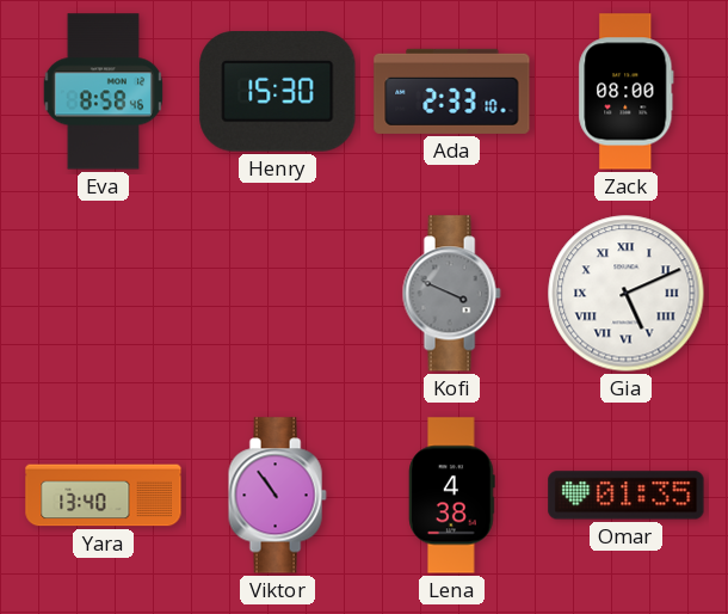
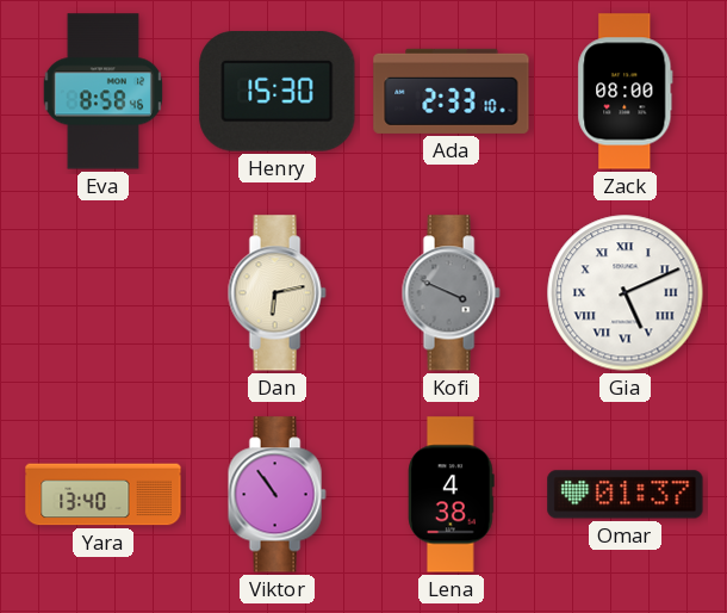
Dan: none -> 6:13
Omar: 01:35 -> 01:37
